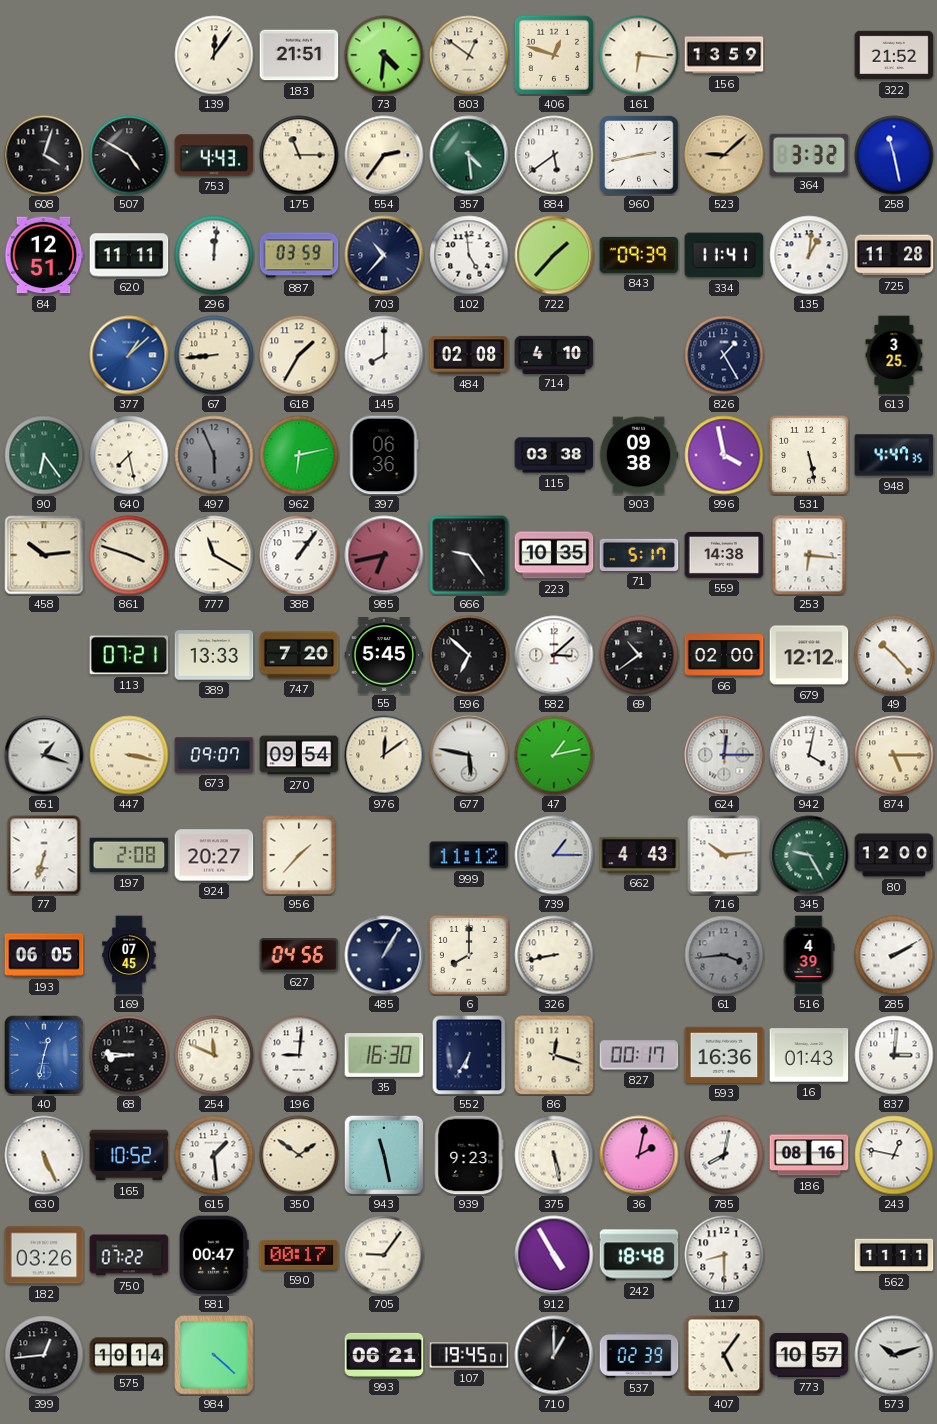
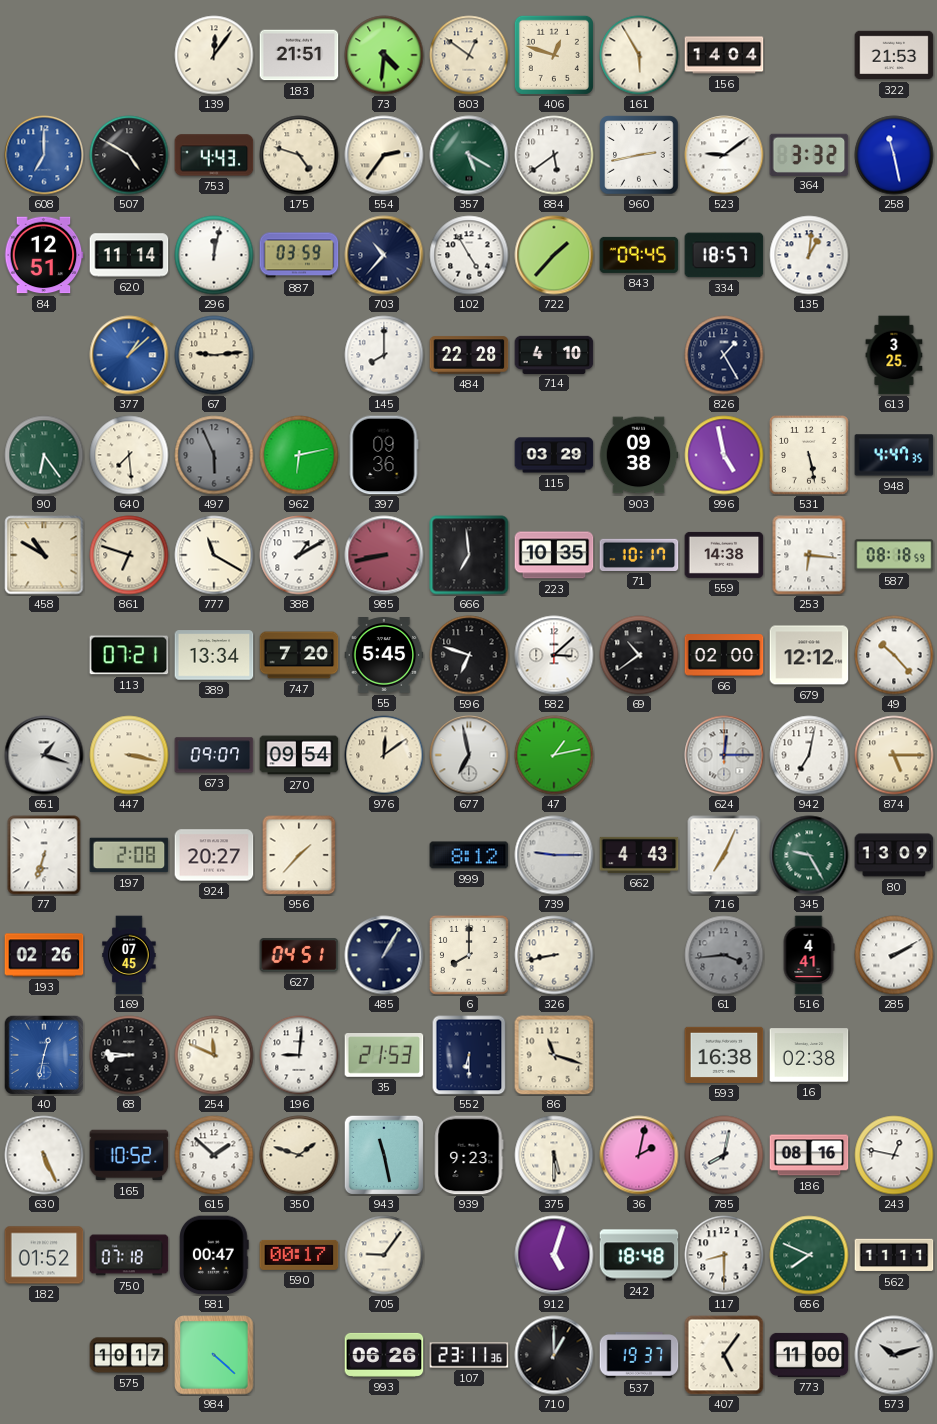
161: 6:16 -> 5:55
156: 13:59 -> 14:04
322: 21:52 -> 21:53
608: 4:03 -> 7:00
608 dial: black -> blue
175: 11:15 -> 4:48
357: 4:29 -> 5:20
523: 9:08 -> 9:09
523 dial: champagne -> white
620: 11:11 -> 11:14
296: 12:01 -> 12:02
102: 4:59 -> 4:55
843: 09:39 -> 09:45
334: 11:41 -> 18:57
725: 11:28 -> none
67: 8:44 -> 9:14
618: 1:35 -> none
484: 02:08 -> 22:28
640: 7:28 -> 7:29
397: 06:36 -> 09:36
115: 03:38 -> 03:29
996: 3:58 -> 4:58
458: 10:14 -> 10:50
861: 3:48 -> 6:48
388: 1:06 -> 1:10
985: 6:43 -> 8:43
666: 9:24 -> 6:59
71: 5:17 -> 10:17
587: none -> 08:18
389: 13:33 -> 13:34
596: 6:52 -> 6:48
677: 5:47 -> 6:58
942: 4:02 -> 7:02
999: 11:12 -> 8:12
739: 1:15 -> 9:15
716: 10:14 -> 7:04
80: 12:00 -> 13:09
193: 06:05 -> 02:26
627: 04:56 -> 04:51
516: 4:39 -> 4:41
35: 16:30 -> 21:53
552: 6:35 -> 6:30
86: 12:18 -> 11:18
827: 00:17 -> none
593: 16:36 -> 16:38
16: 01:43 -> 02:38
837: 3:01 -> none
615: 1:29 -> 1:52
350: 1:51 -> 1:48
375: 5:28 -> 5:30
182: 03:26 -> 01:52
750: 07:22 -> 07:18
912: 4:55 -> 5:03
656: none -> 7:49
399: 12:44 -> none
575: 10:14 -> 10:17
993: 06:21 -> 06:26
107: 19:45 -> 23:11
537: 02:39 -> 19:37
773: 10:57 -> 11:00
